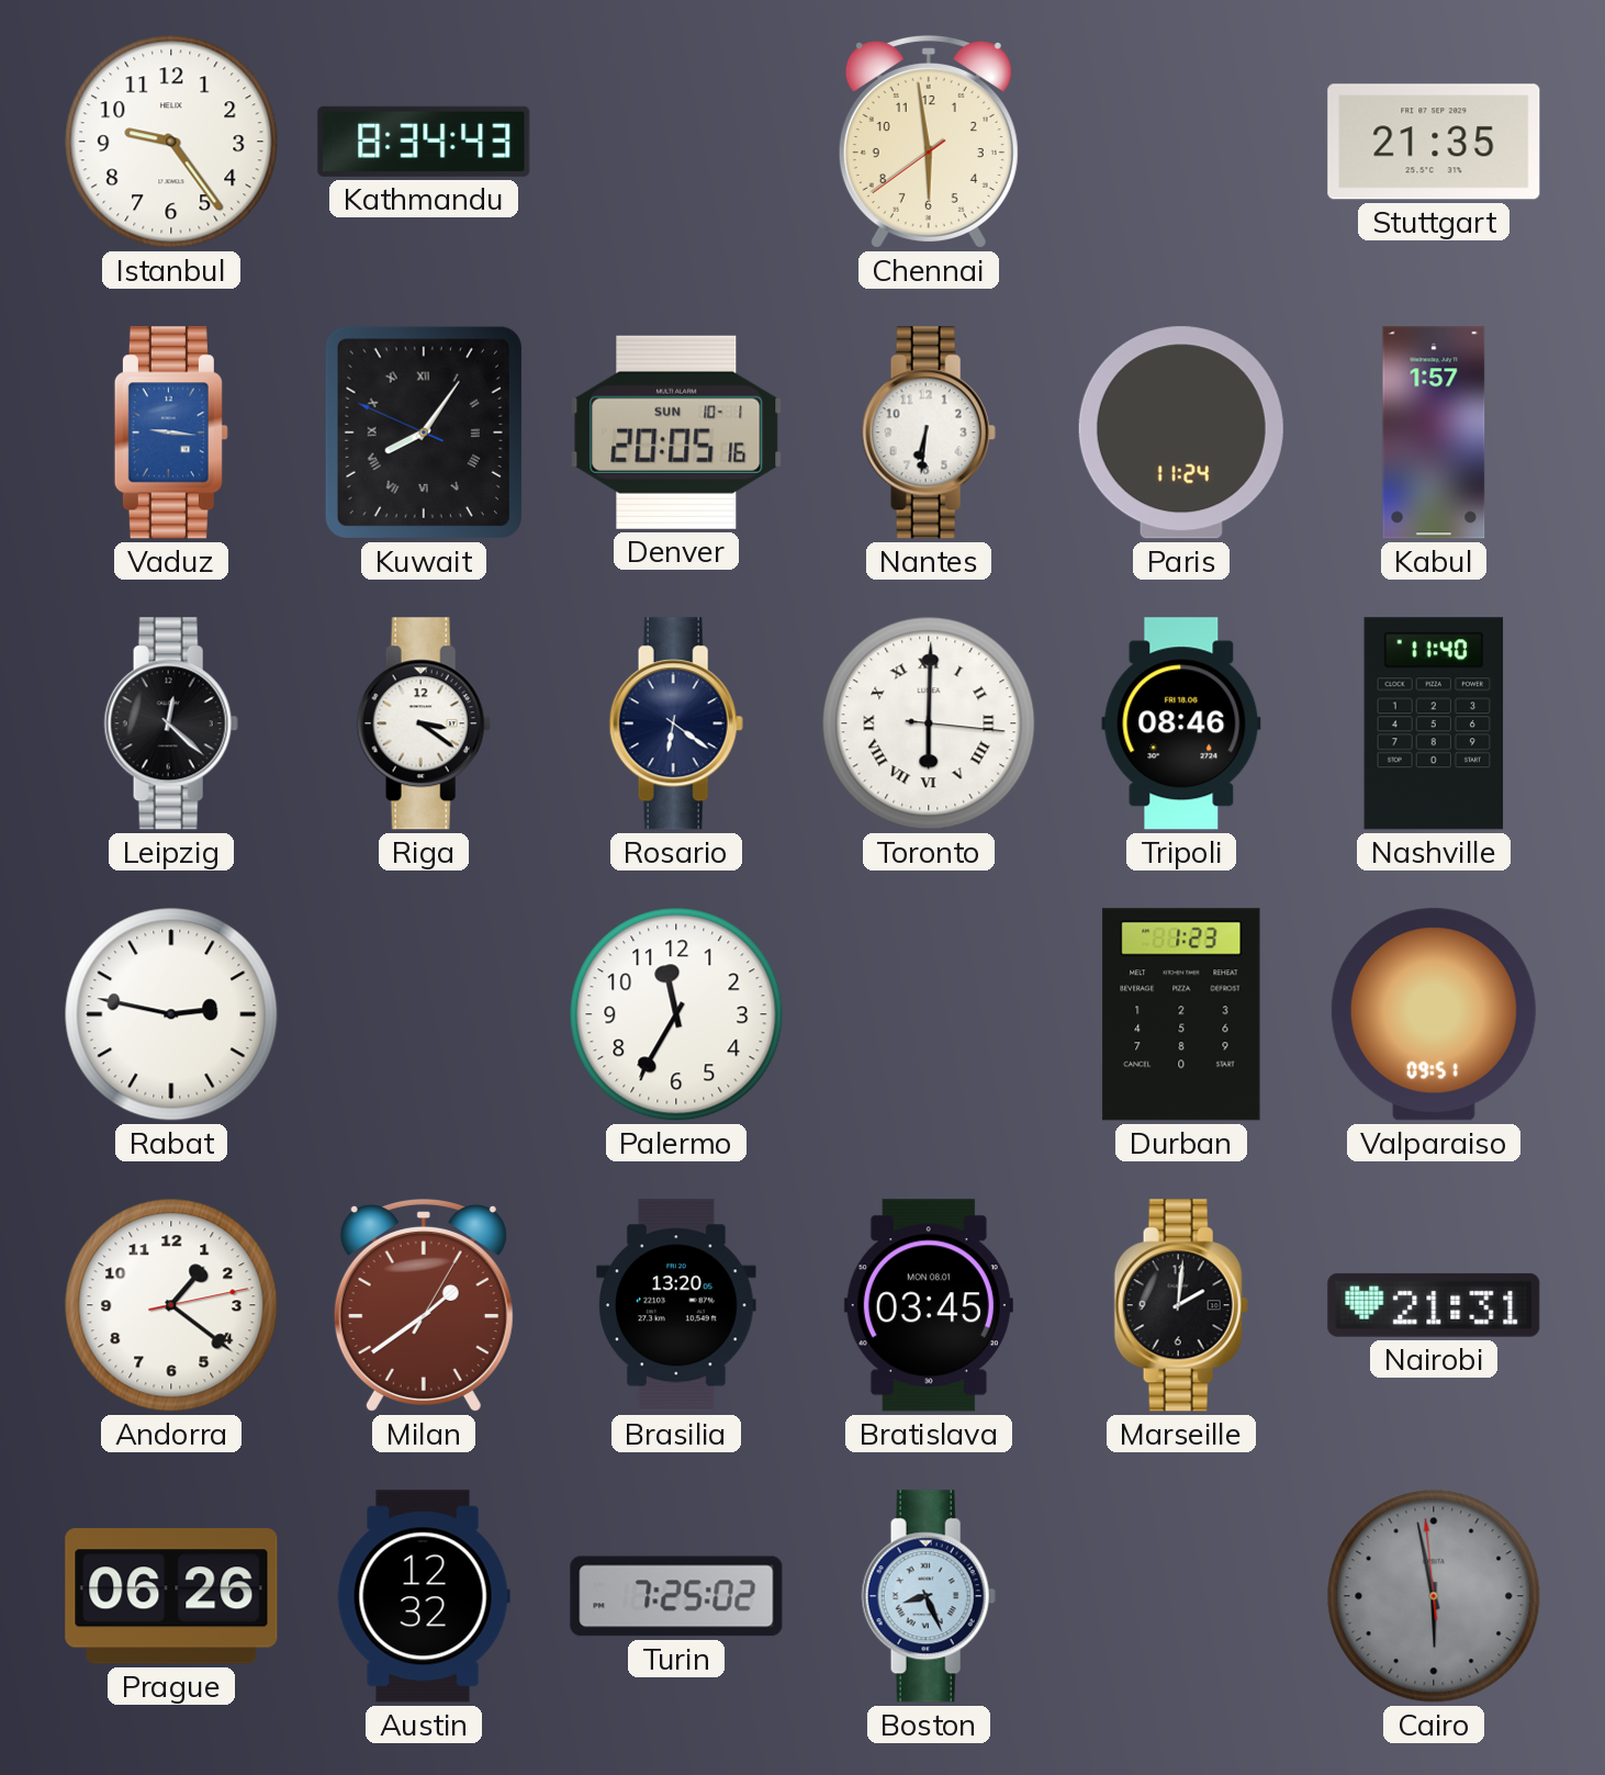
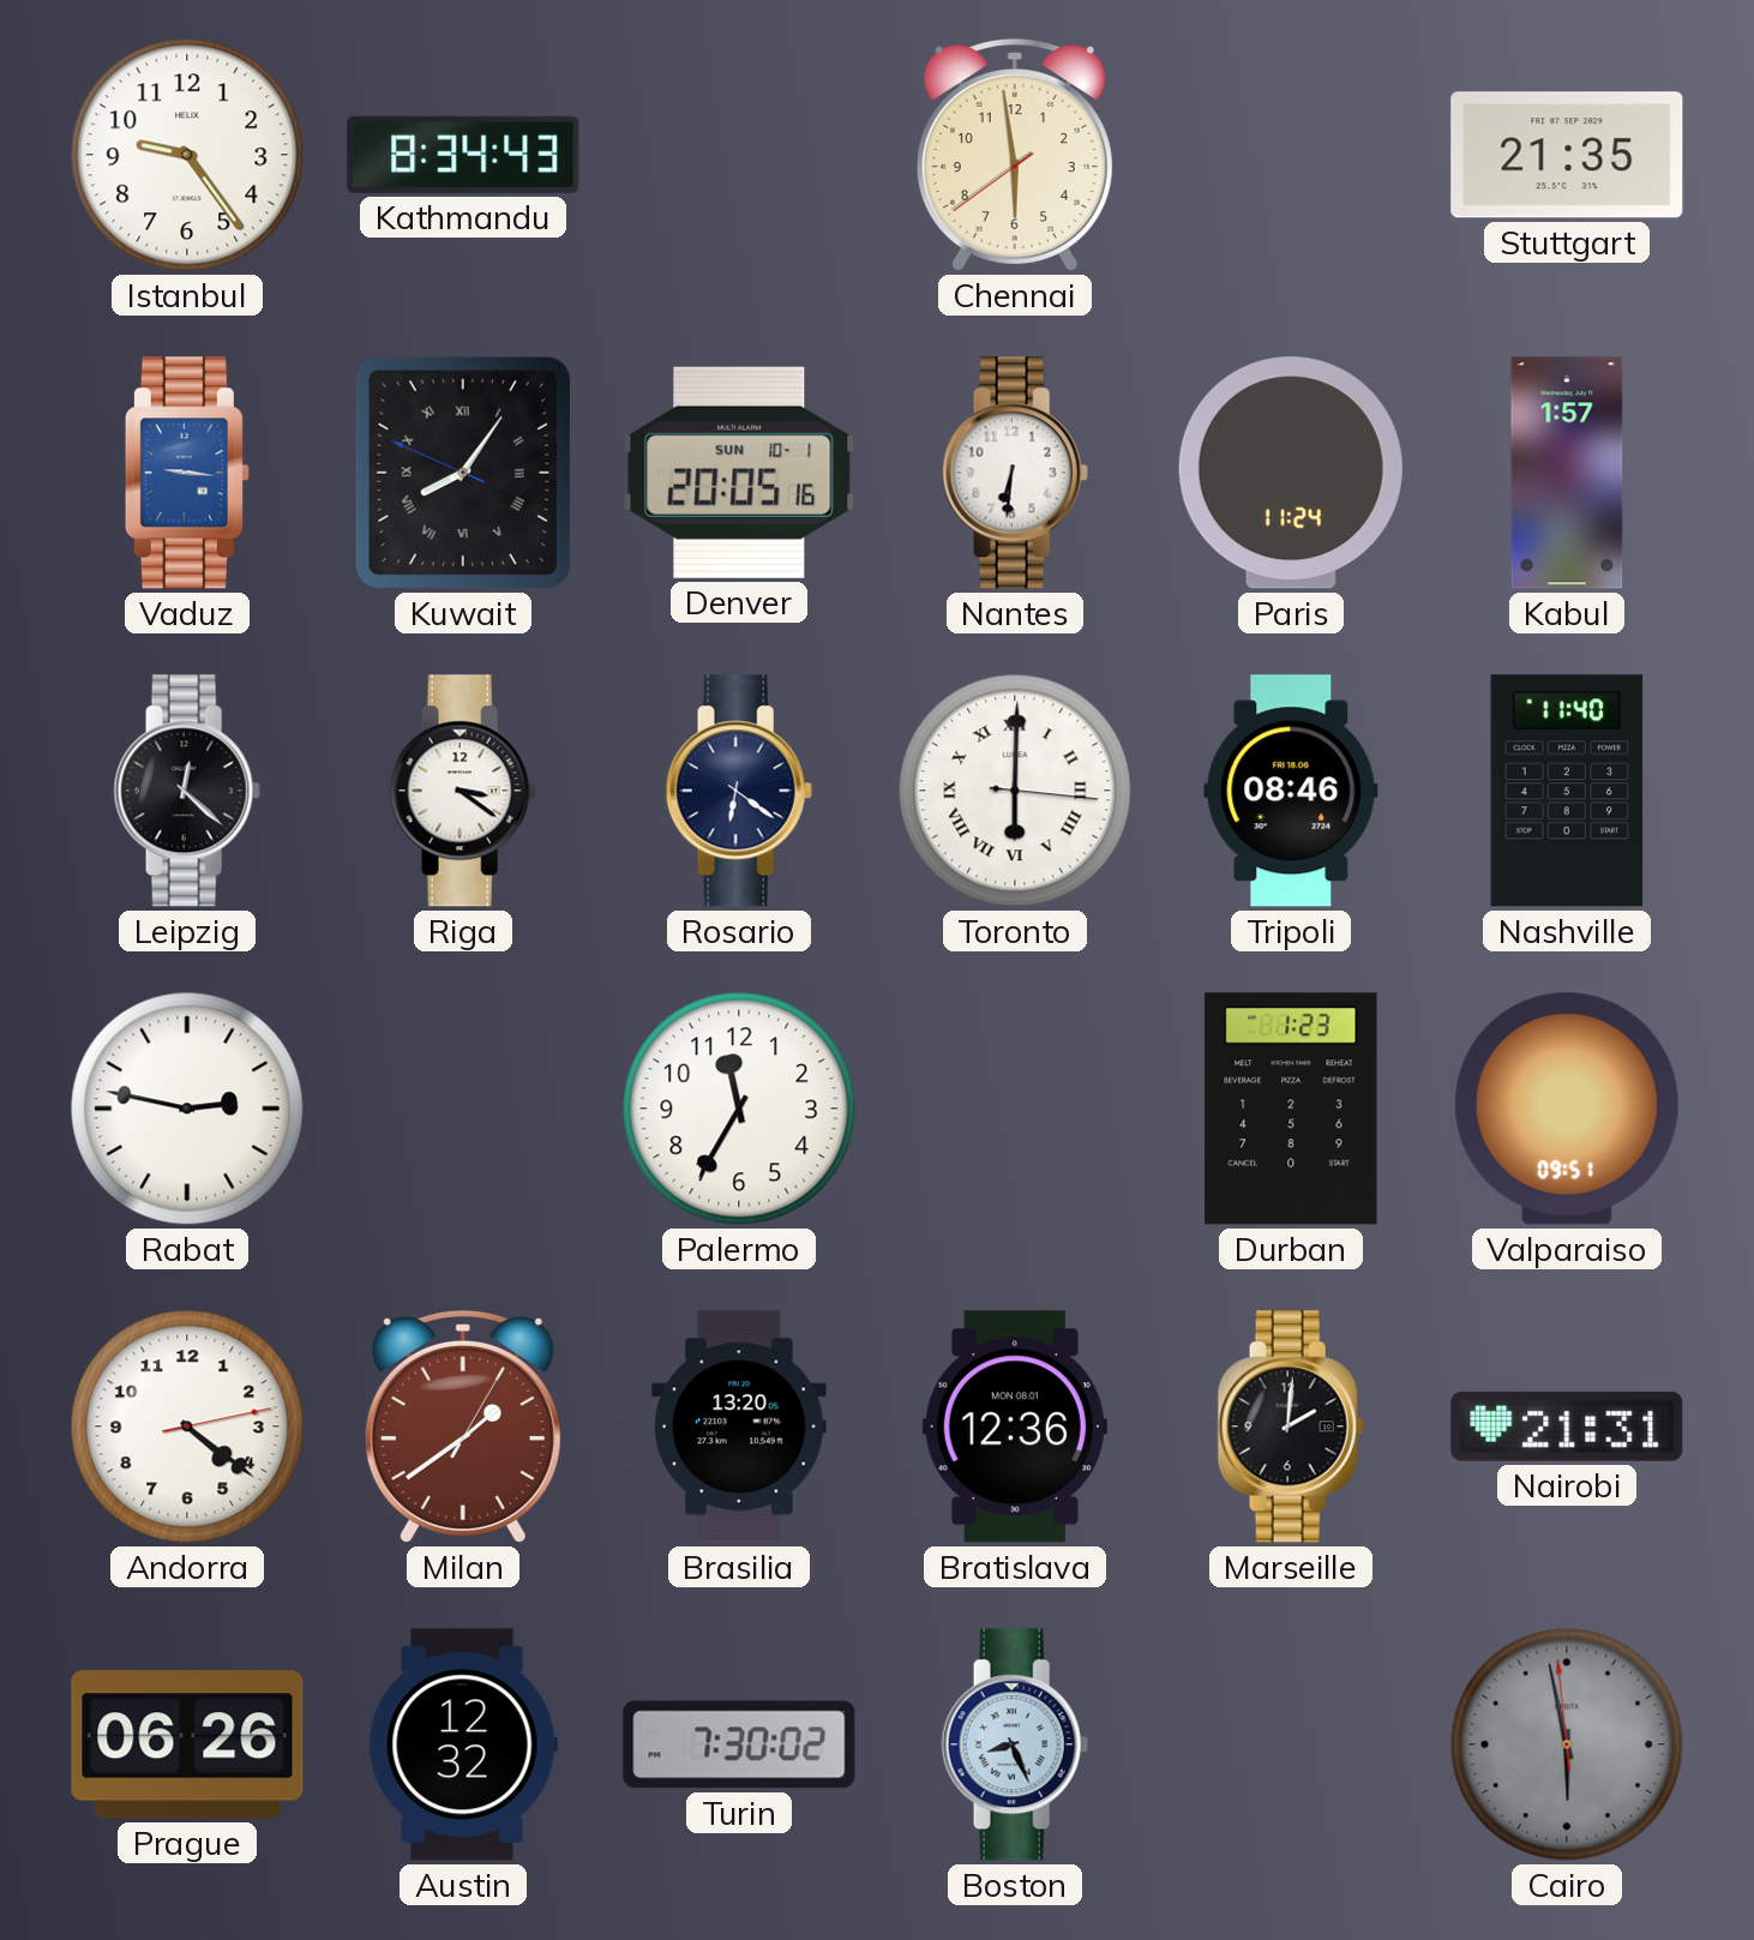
Andorra: 1:21 -> 4:21
Bratislava: 03:45 -> 12:36
Turin: 7:25 -> 7:30
